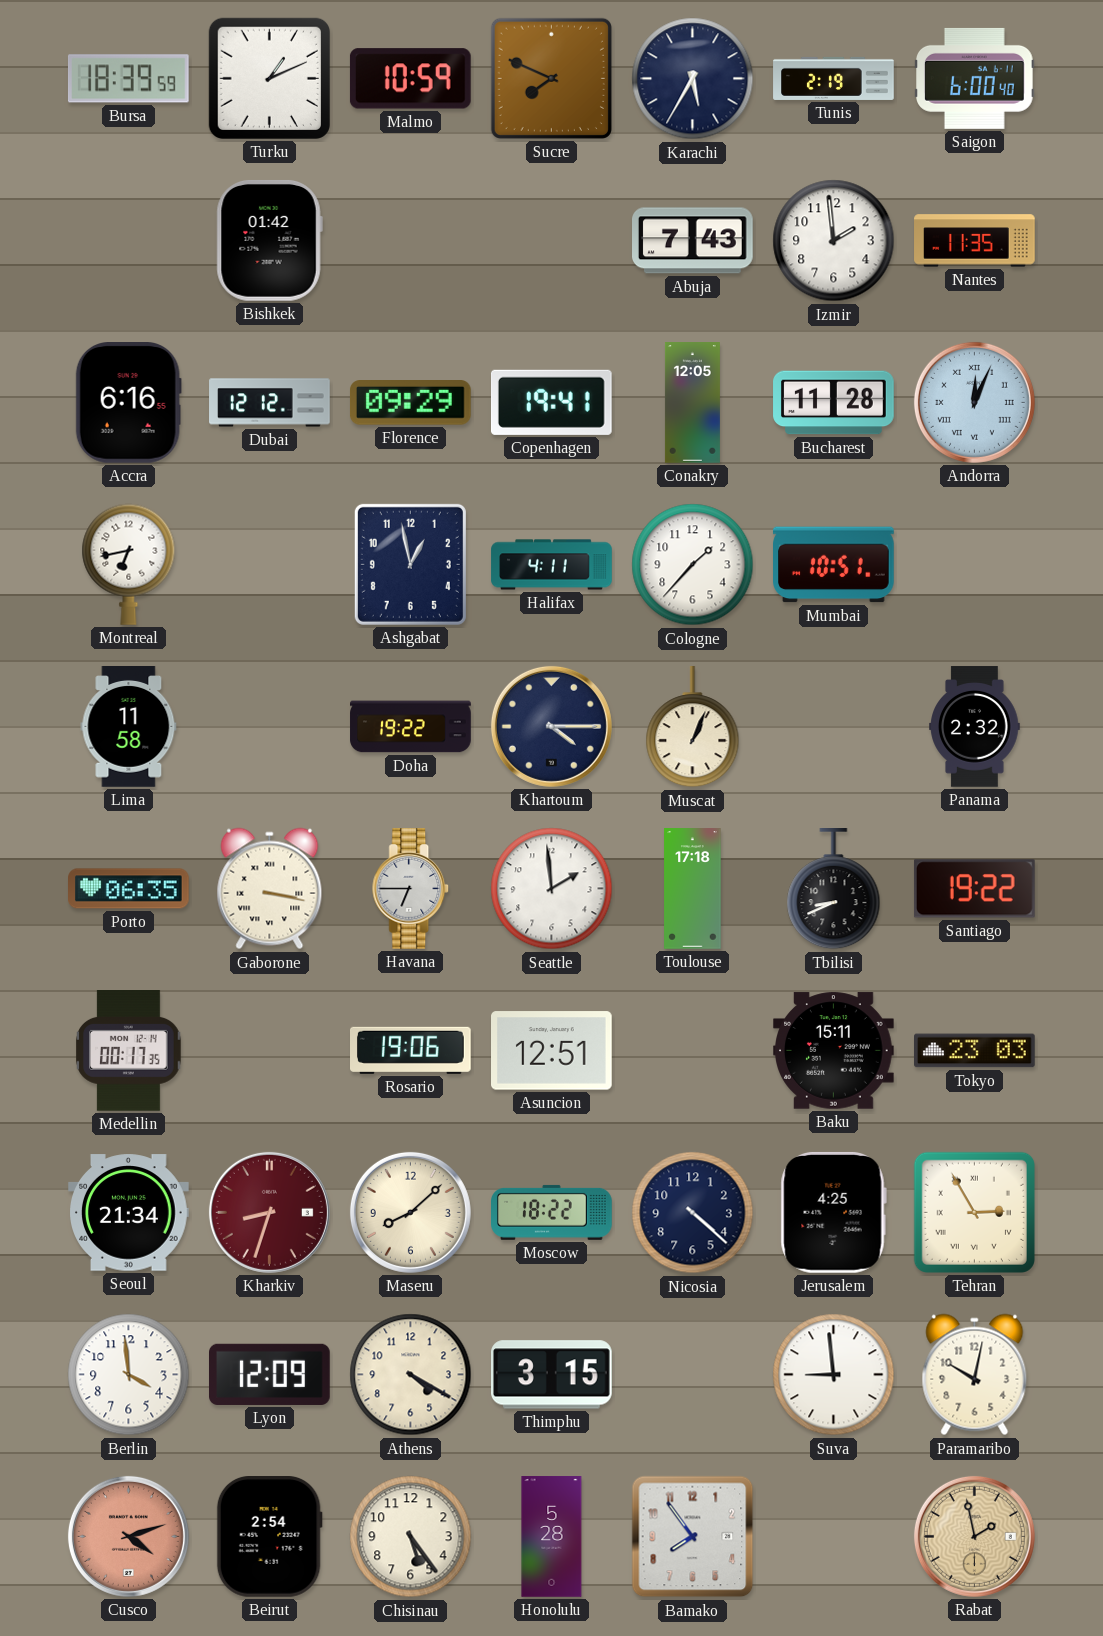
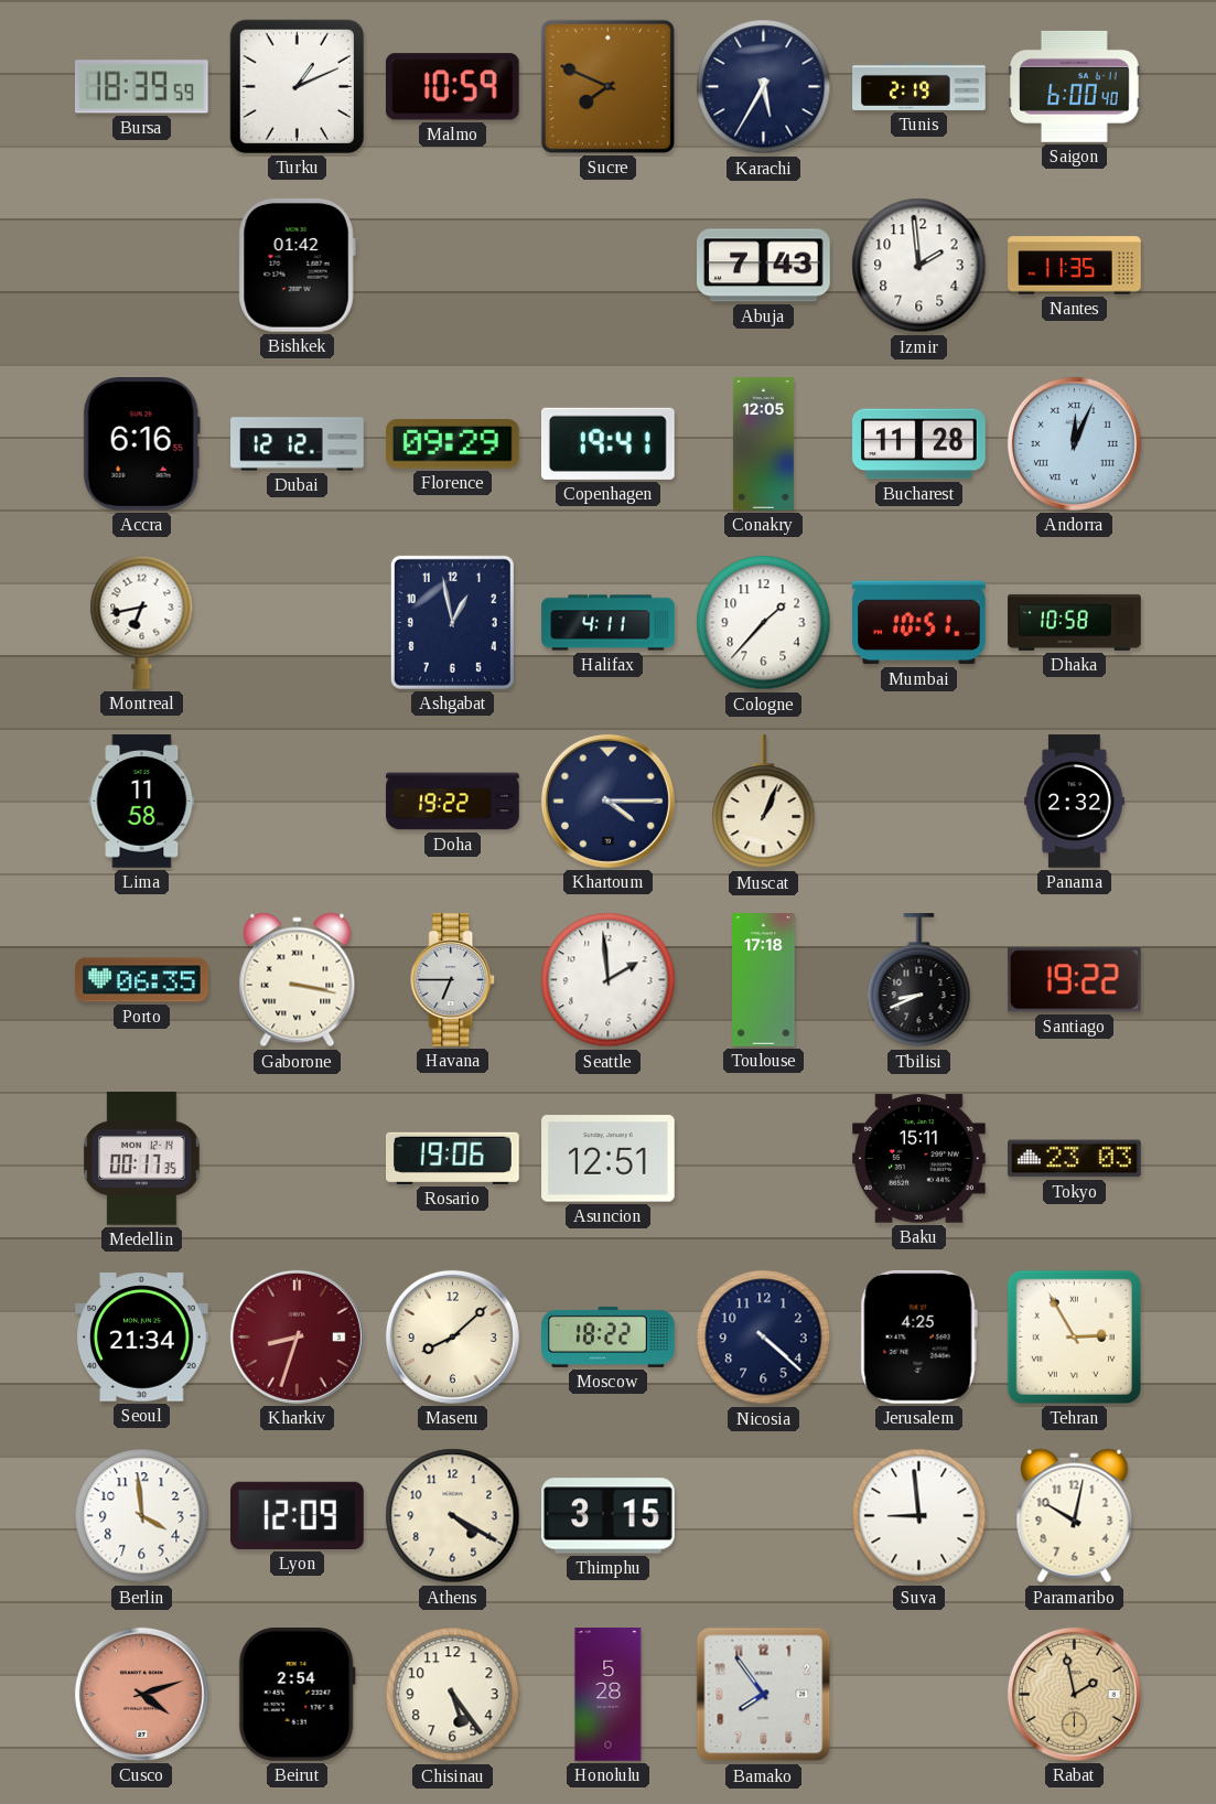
Dhaka: none -> 10:58
